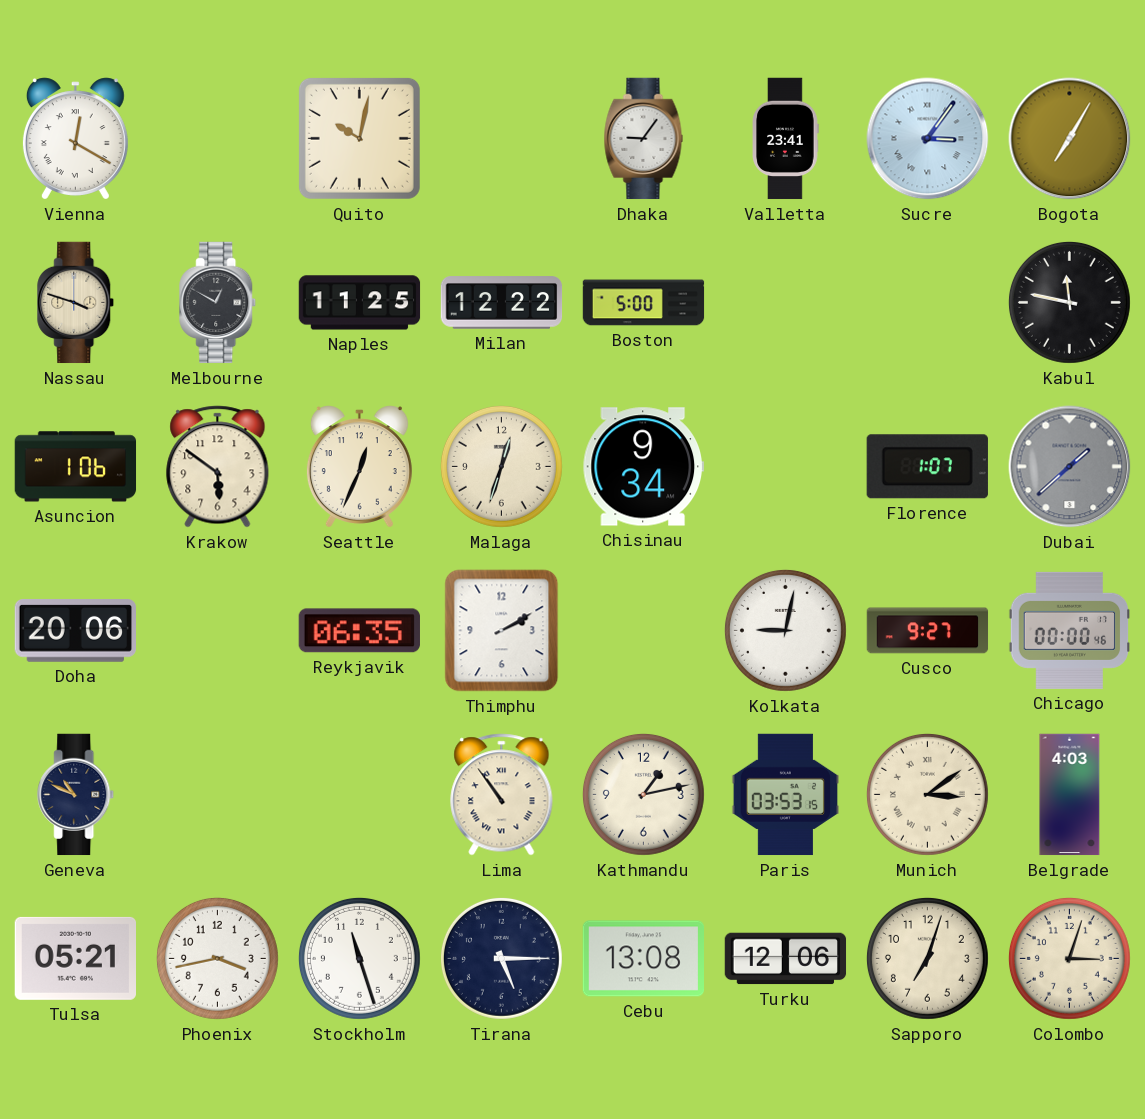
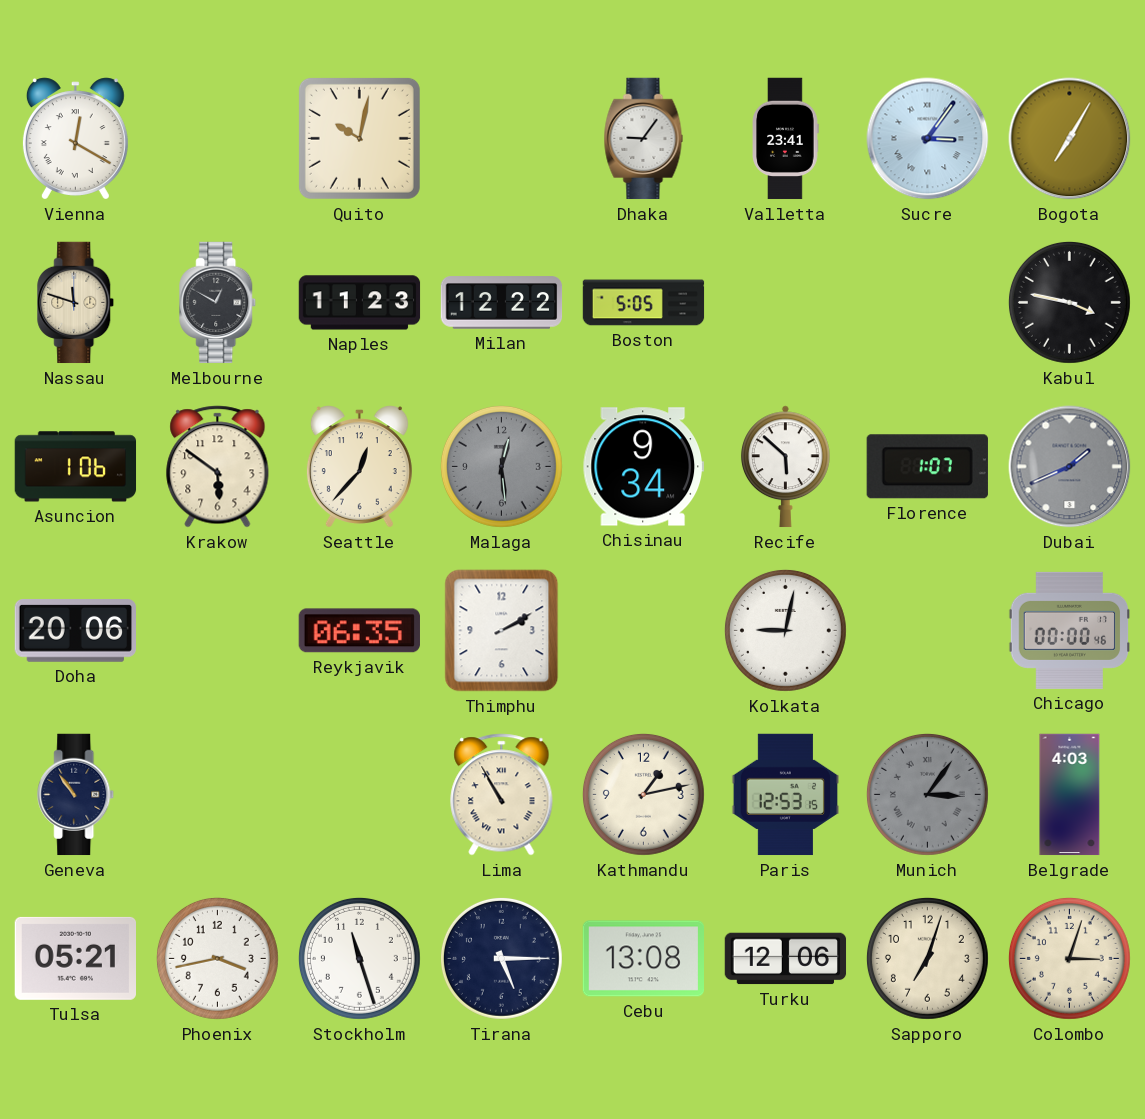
Nassau: 3:48 -> 11:48
Naples: 11:25 -> 11:23
Boston: 5:00 -> 5:05
Kabul: 11:47 -> 3:47
Seattle: 12:34 -> 12:37
Malaga: 12:33 -> 12:29
Malaga dial: cream -> grey
Recife: none -> 5:52
Dubai: 1:38 -> 1:41
Cusco: 9:27 -> none
Geneva: 10:49 -> 10:54
Lima: 10:54 -> 10:55
Paris: 03:53 -> 12:53
Munich: 3:09 -> 3:06
Munich dial: cream -> grey
